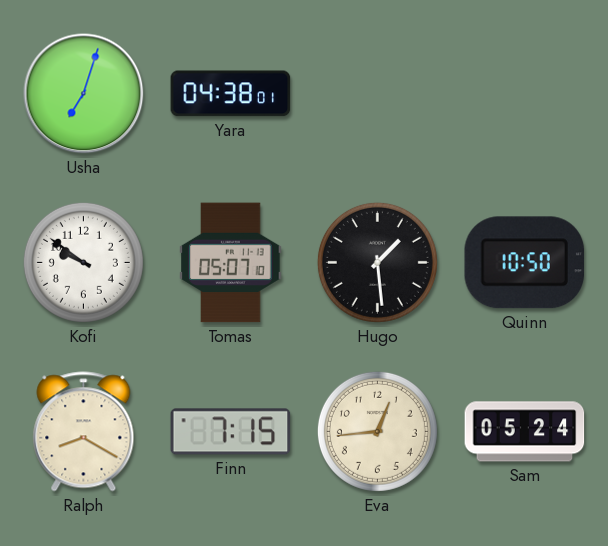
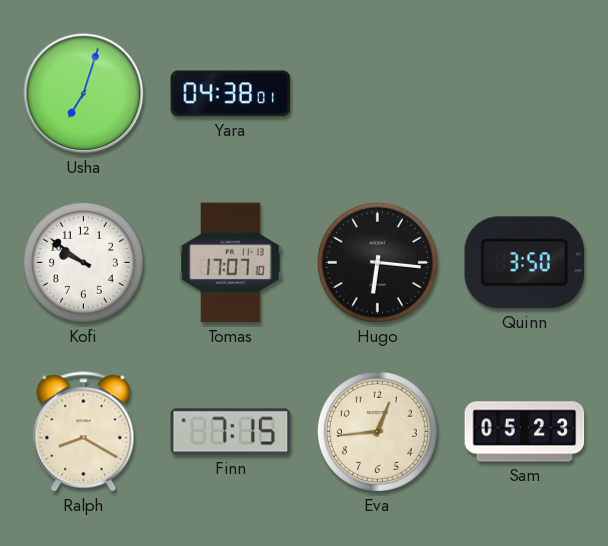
Tomas: 05:07 -> 17:07
Hugo: 1:29 -> 6:16
Quinn: 10:50 -> 3:50
Sam: 05:24 -> 05:23
